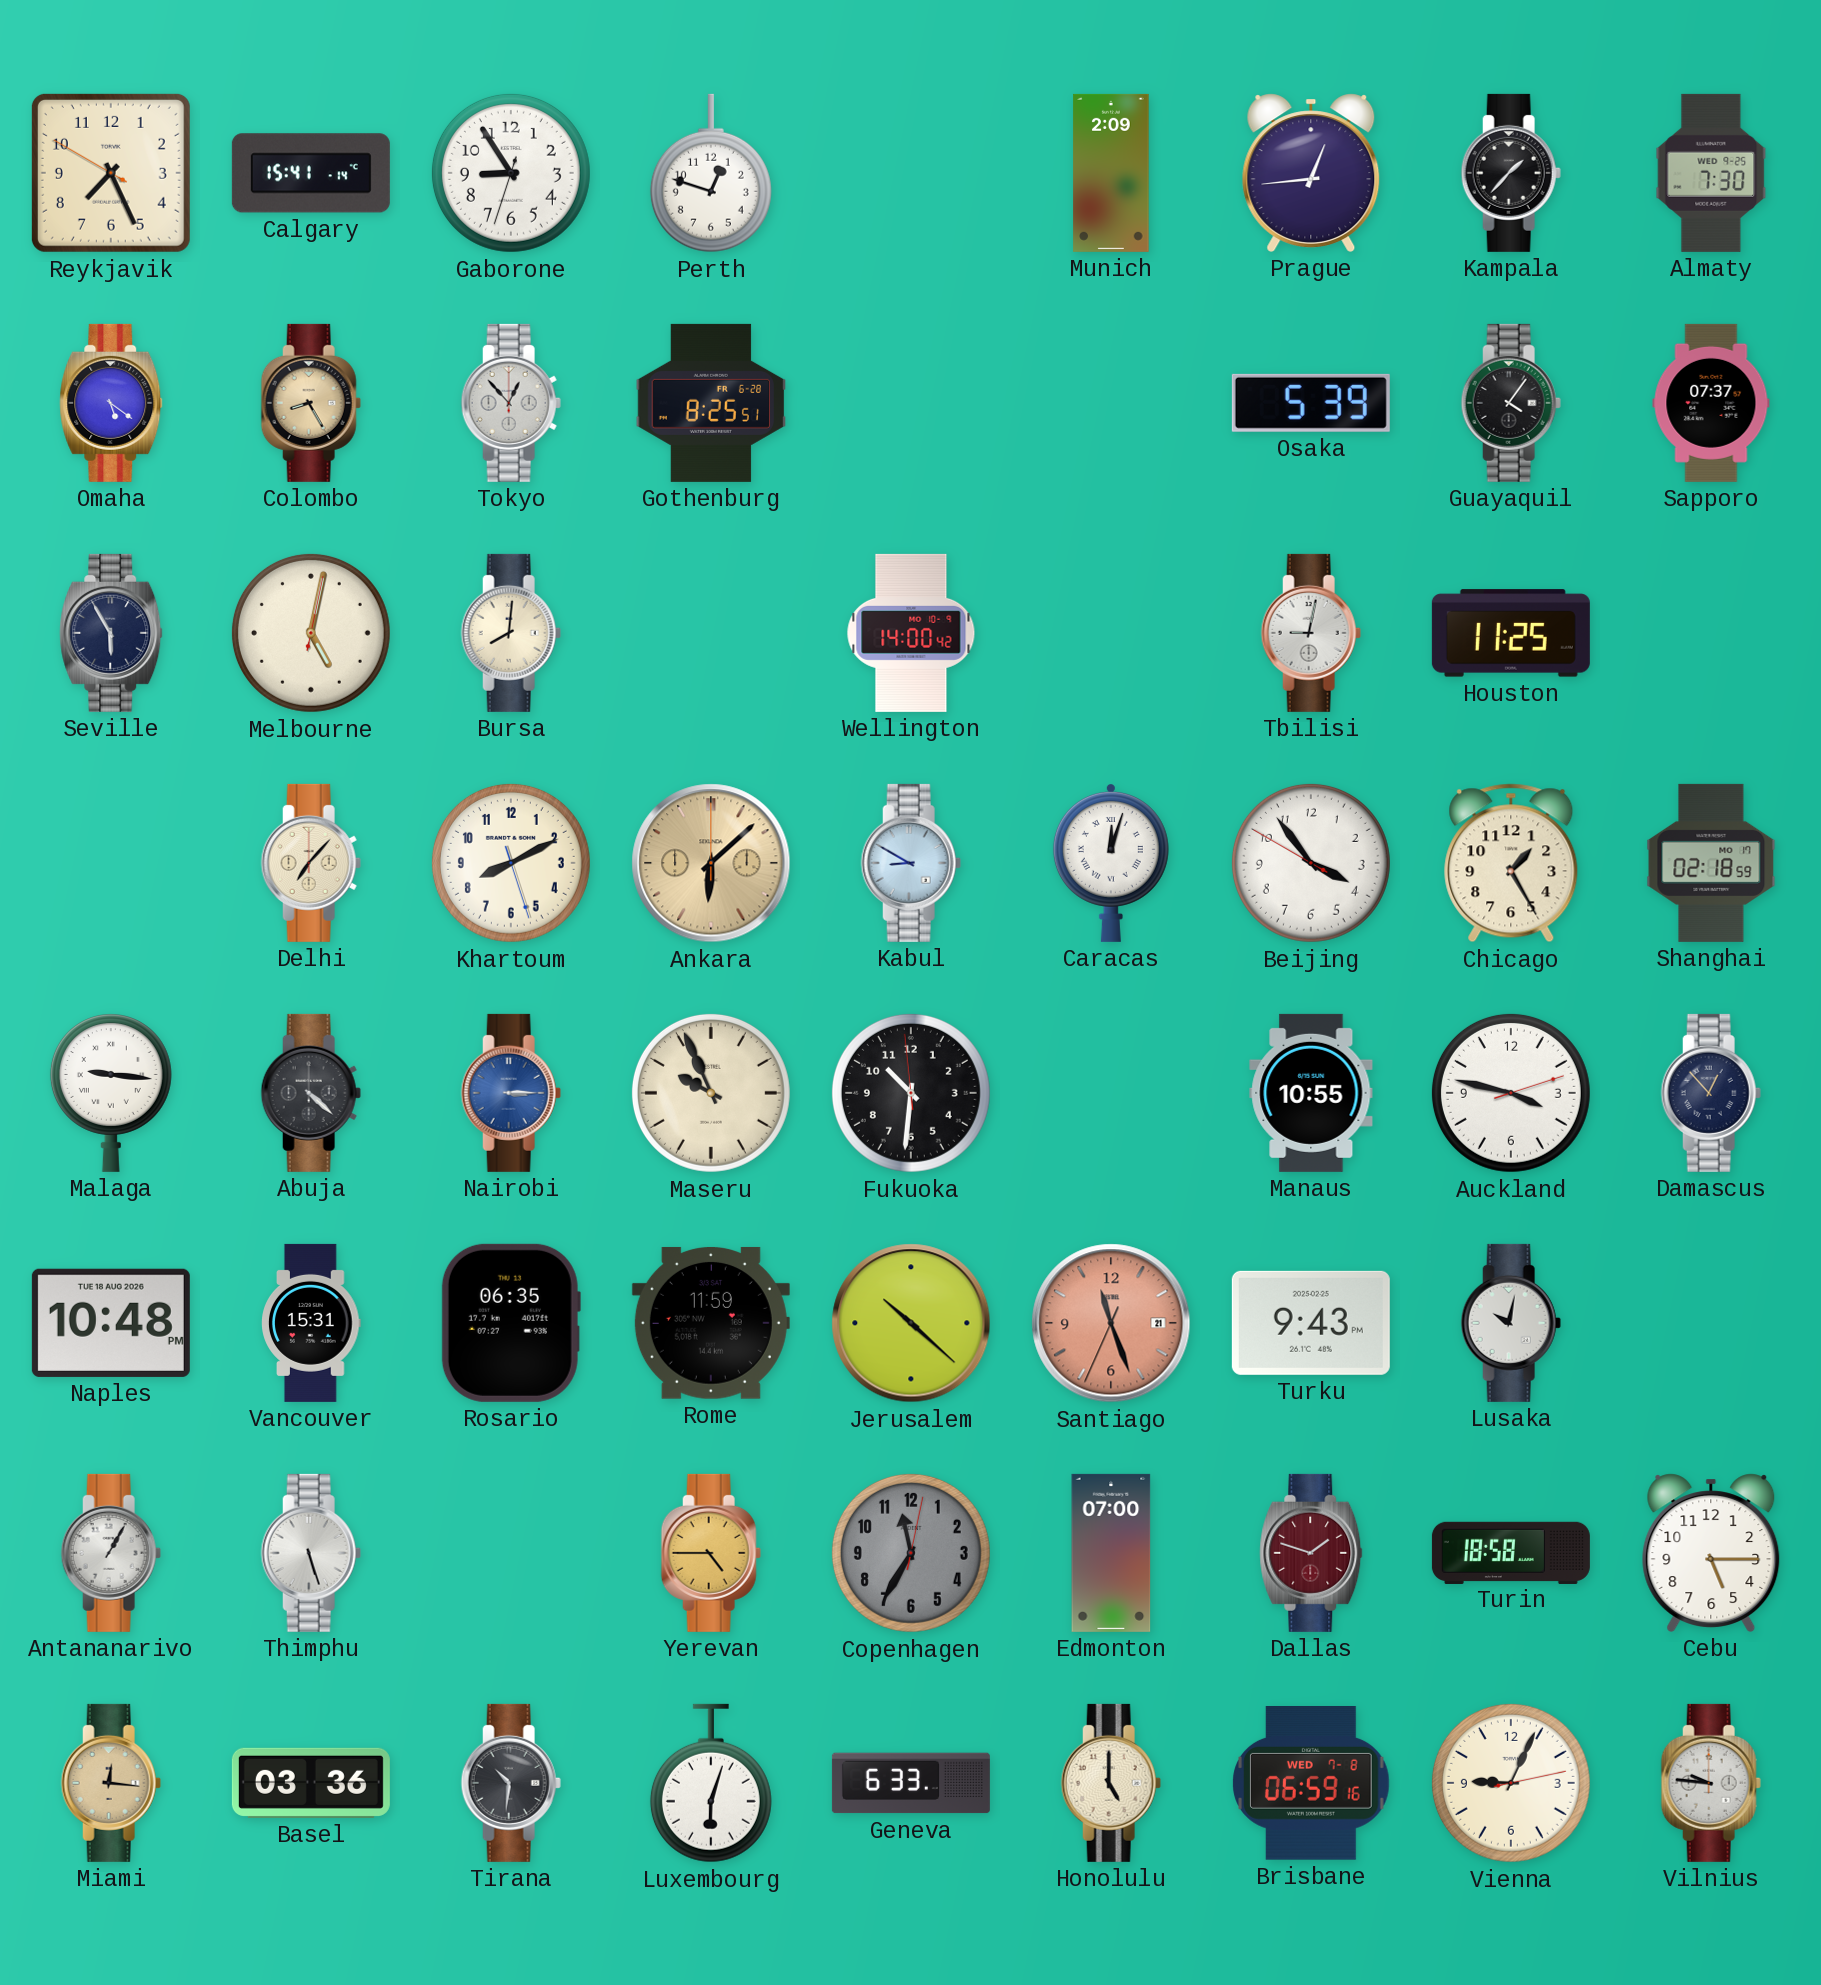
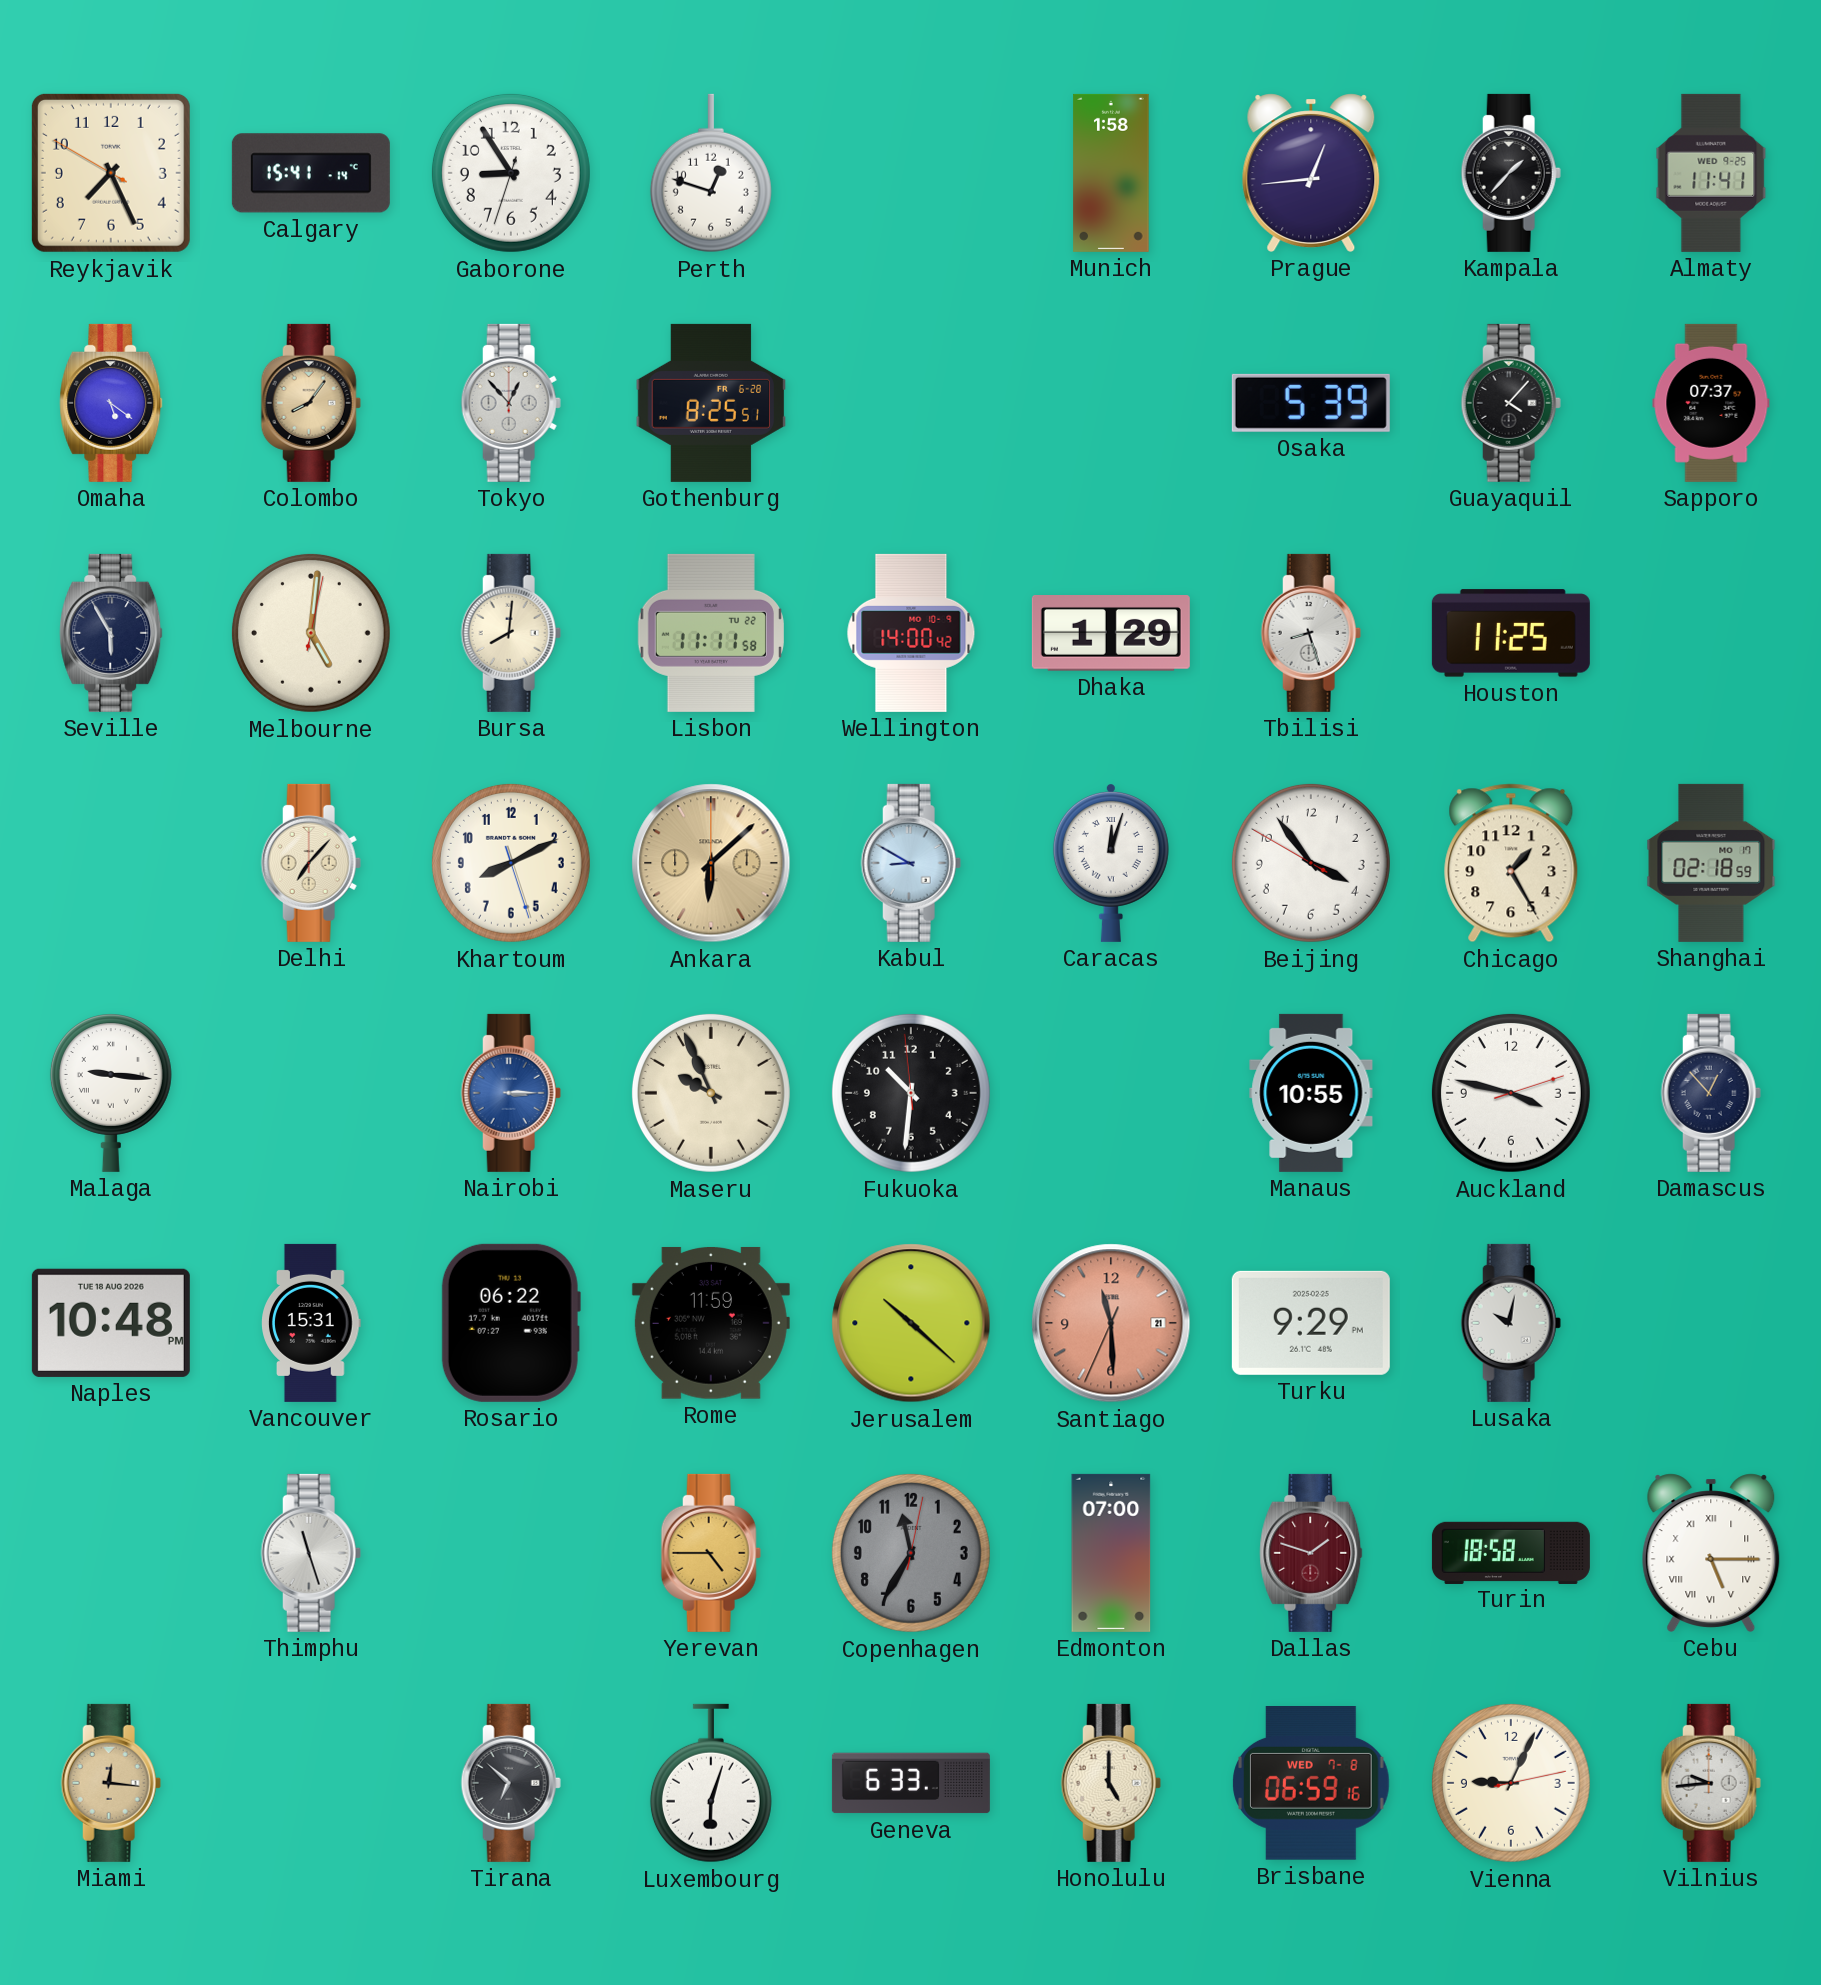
Munich: 2:09 -> 1:58
Almaty: 7:30 -> 11:41
Colombo: 8:25 -> 8:06
Guayaquil: 4:06 -> 4:07
Melbourne: 5:02 -> 5:01
Lisbon: none -> 11:11
Dhaka: none -> 1:29
Tbilisi: 9:02 -> 8:27
Abuja: 4:22 -> none
Rosario: 06:35 -> 06:22
Santiago: 11:26 -> 11:29
Turku: 9:43 -> 9:29
Antananarivo: 1:05 -> none
Thimphu: 5:27 -> 11:27
Cebu numerals: Arabic -> Roman
Basel: 03:36 -> none
Tirana: 10:31 -> 6:52
Vilnius: 9:46 -> 9:44
